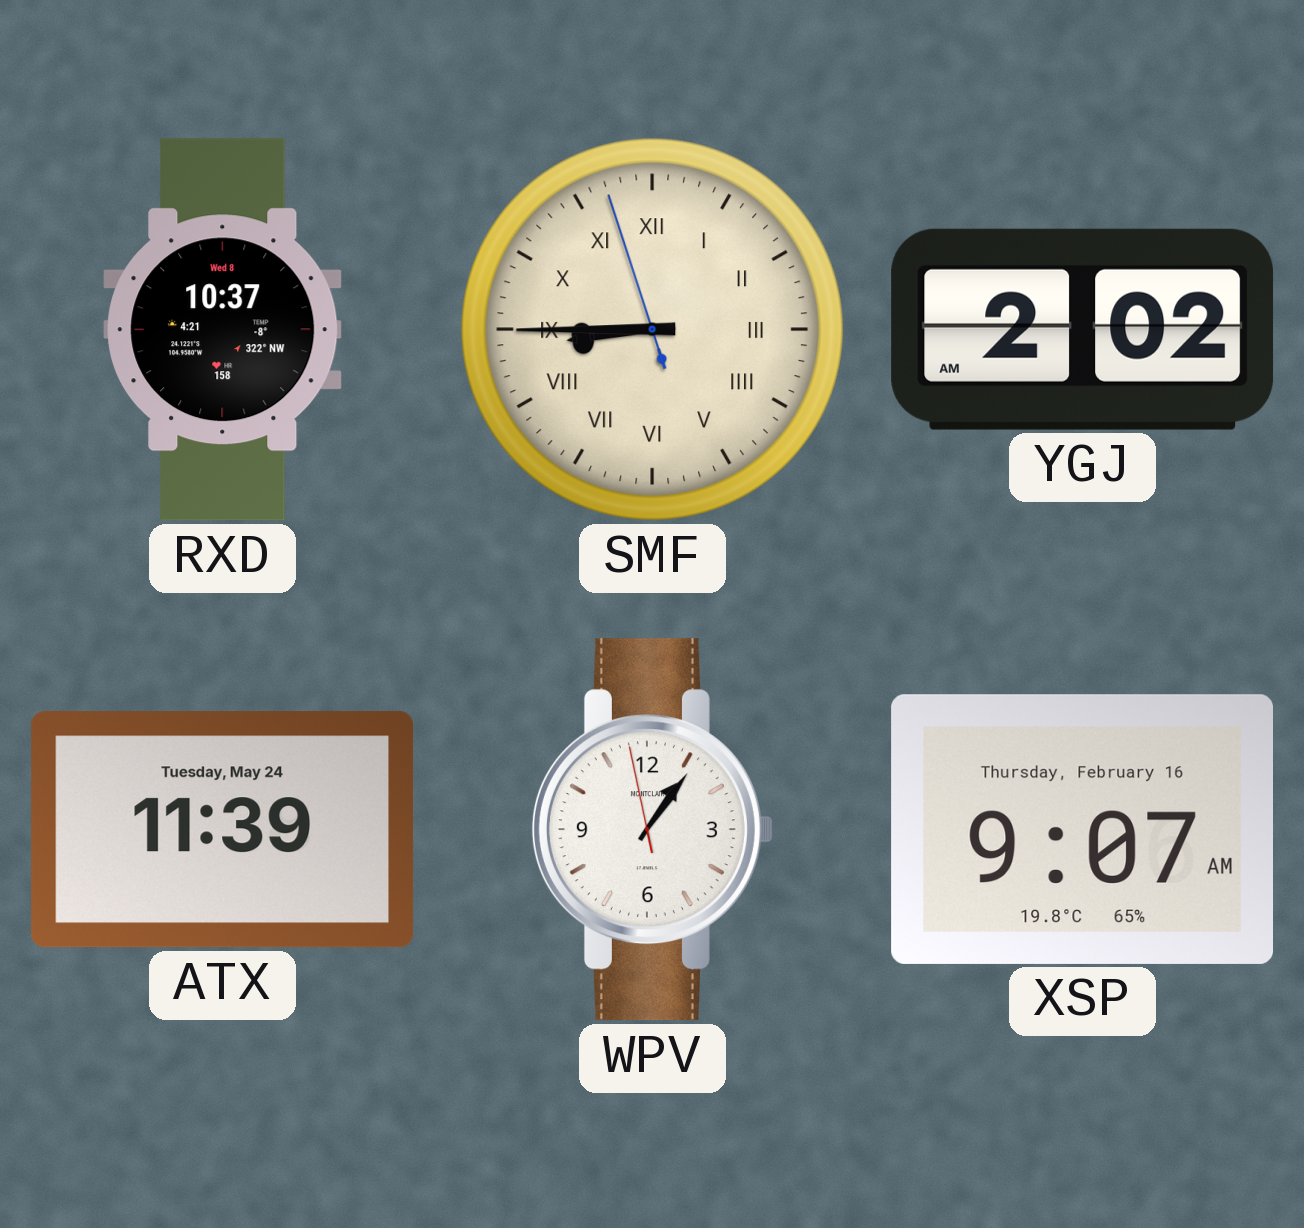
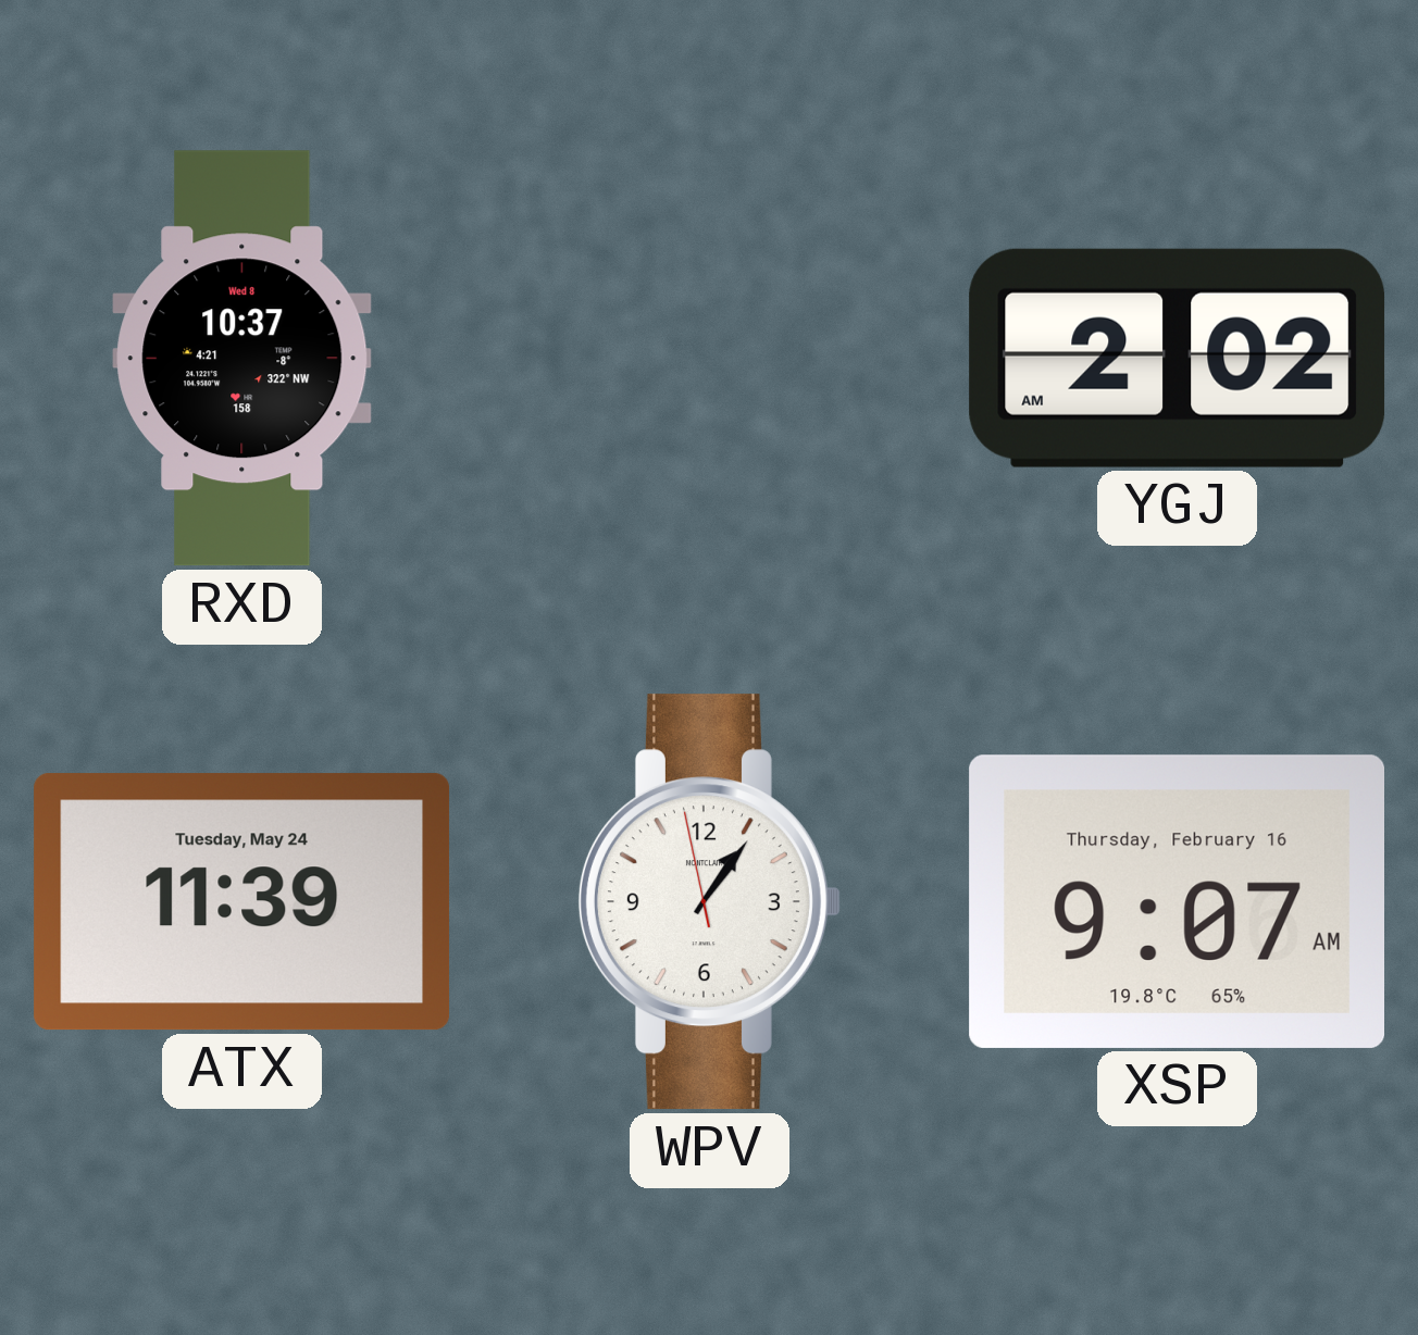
SMF: 8:44 -> none
